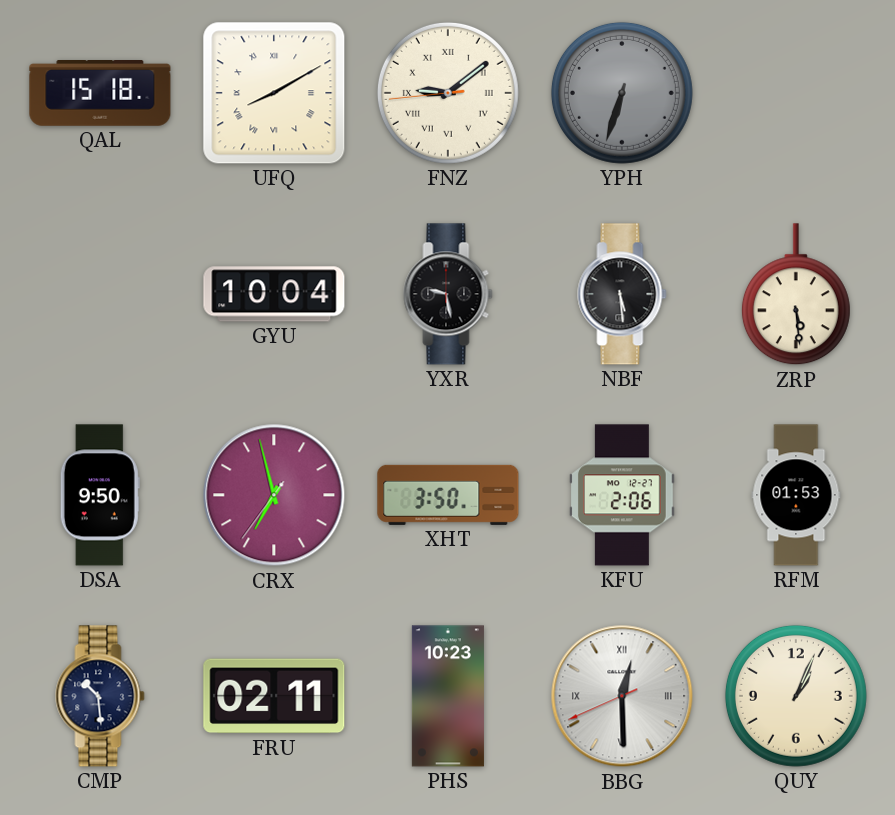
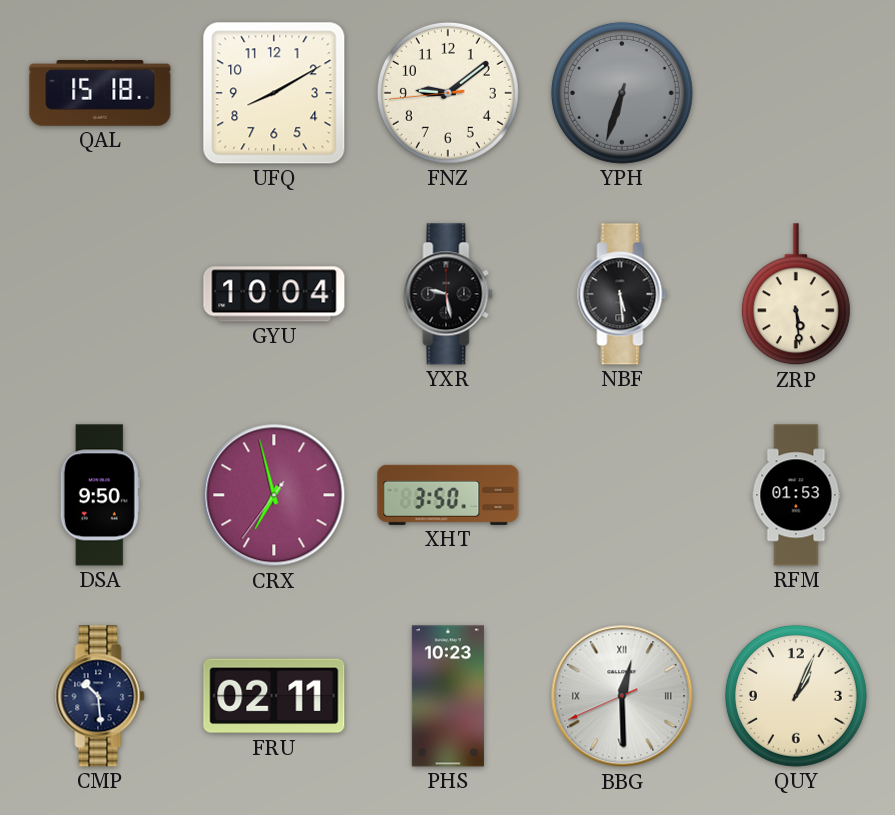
UFQ numerals: Roman -> Arabic
FNZ numerals: Roman -> Arabic
KFU: 2:06 -> none
